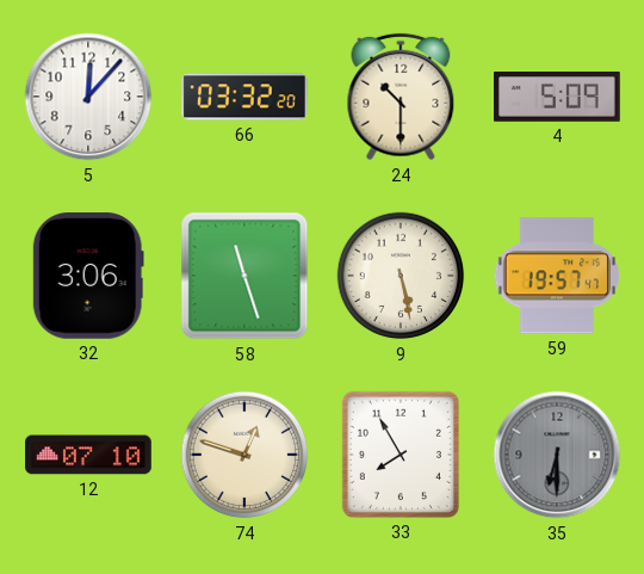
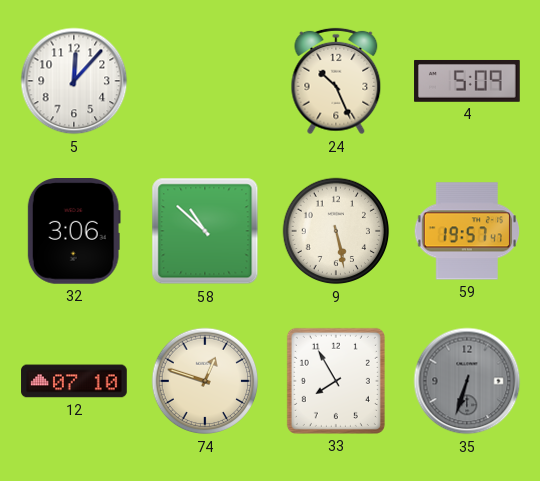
66: 03:32 -> none
24: 10:30 -> 10:26
58: 11:27 -> 10:52
35: 6:30 -> 6:33
